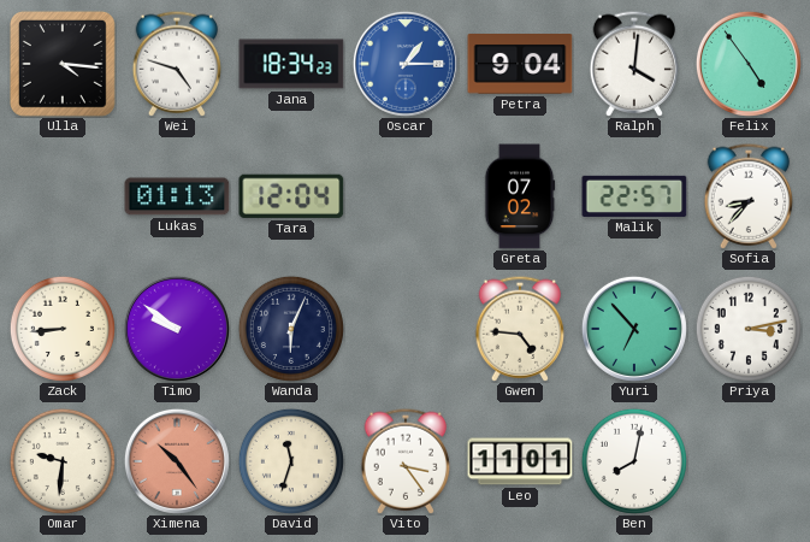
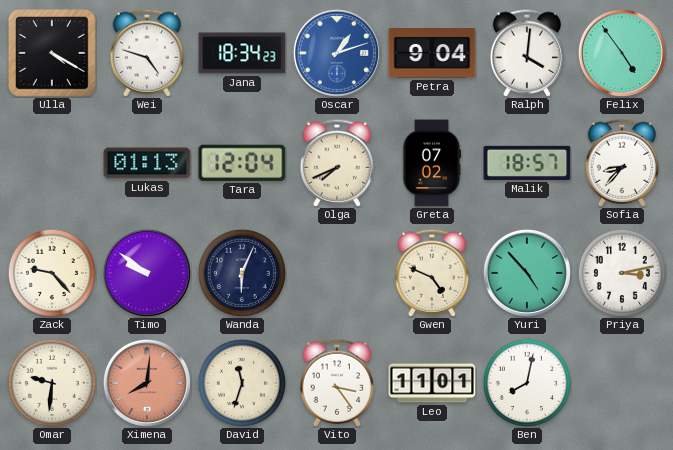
Ulla: 4:16 -> 4:20
Oscar: 1:15 -> 1:12
Olga: none -> 7:41
Malik: 22:57 -> 18:57
Zack: 8:44 -> 9:23
Gwen: 4:46 -> 4:49
Yuri: 6:53 -> 4:53
Ximena: 10:24 -> 8:01
